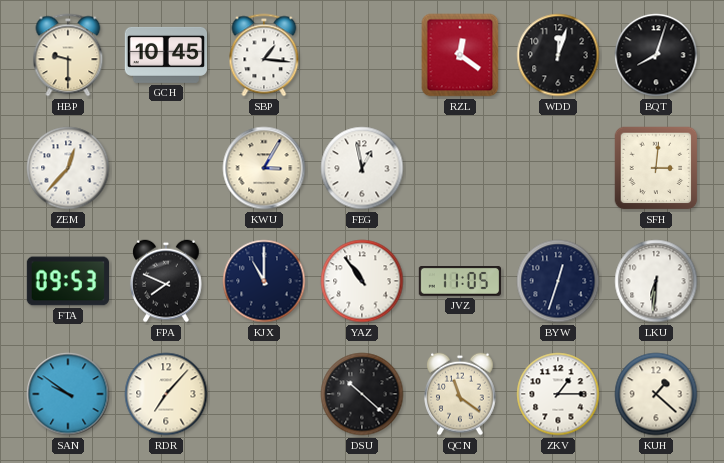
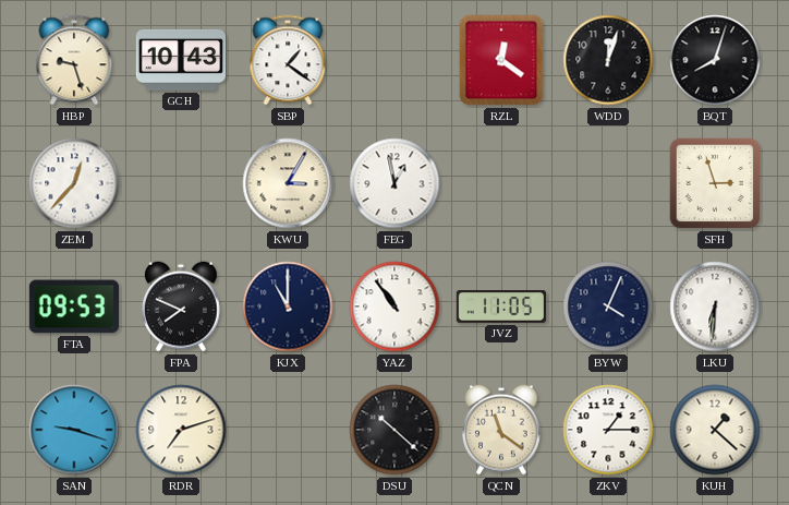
HBP: 9:30 -> 9:27
GCH: 10:45 -> 10:43
SBP: 1:16 -> 1:21
SFH: 3:01 -> 2:57
BYW: 12:33 -> 4:04
SAN: 9:51 -> 9:18
RDR: 7:07 -> 7:12
